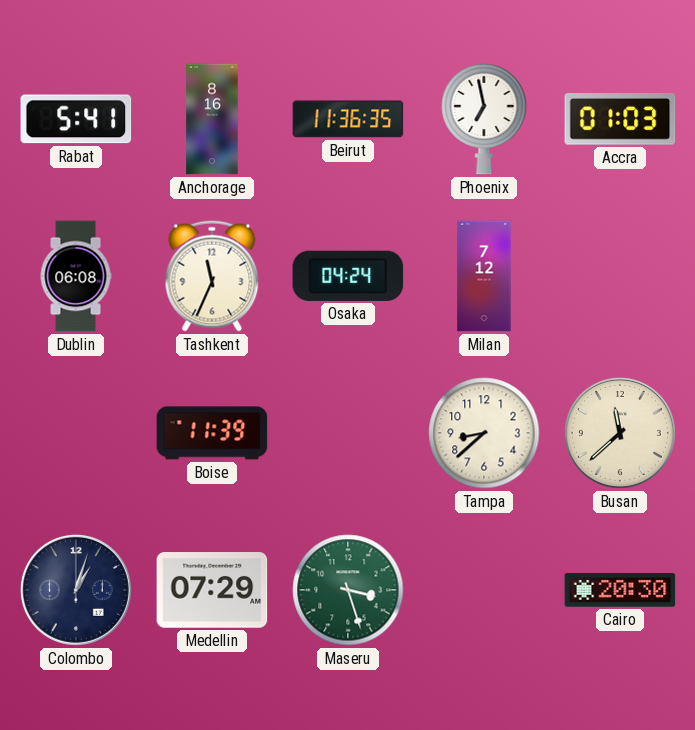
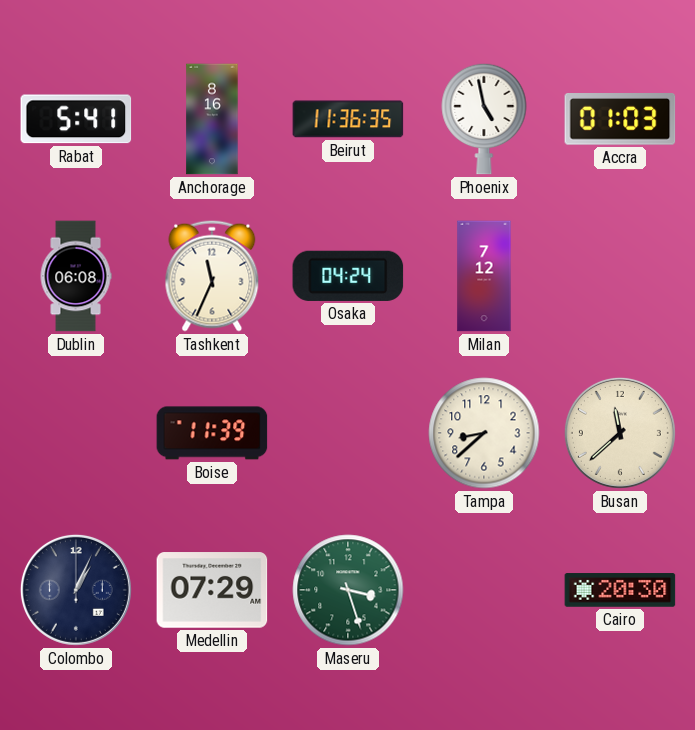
Phoenix: 6:58 -> 4:58
Colombo: 1:03 -> 1:04
